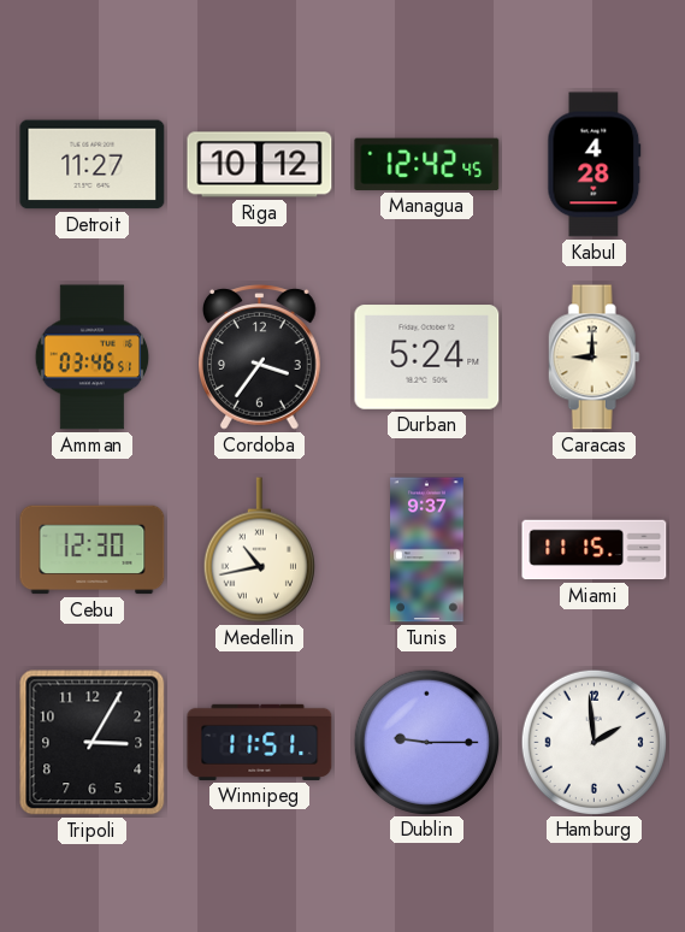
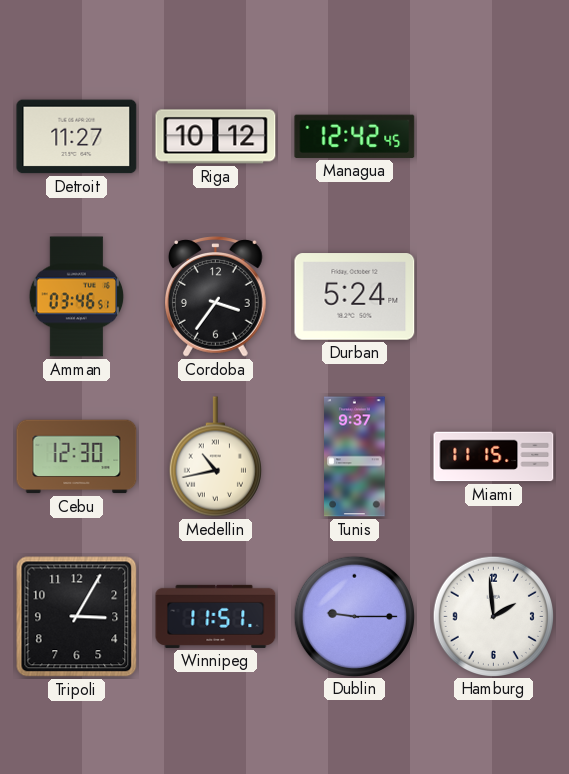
Kabul: 4:28 -> none
Caracas: 9:00 -> none
